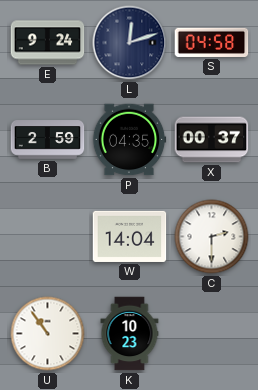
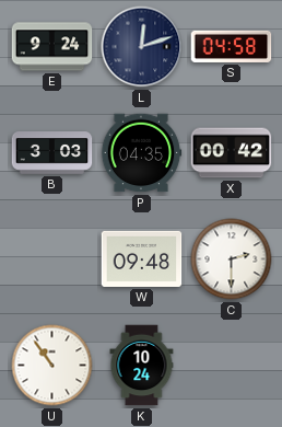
B: 2:59 -> 3:03
X: 00:37 -> 00:42
W: 14:04 -> 09:48
K: 10:23 -> 10:24
